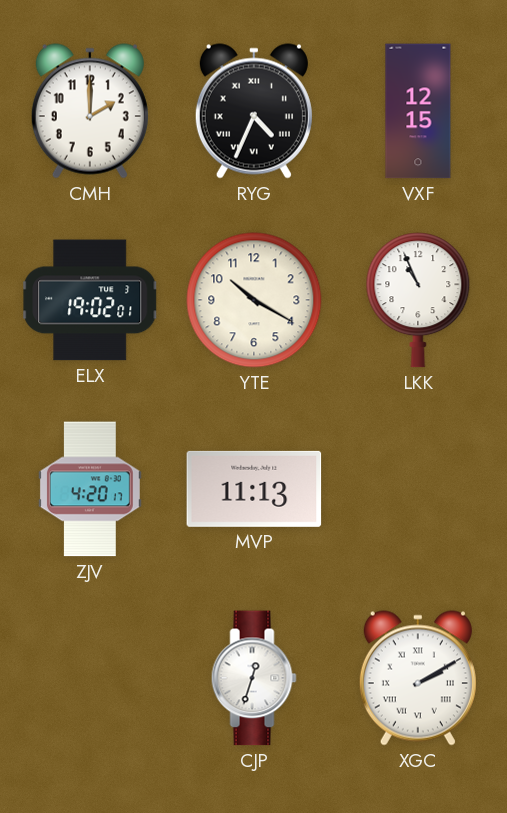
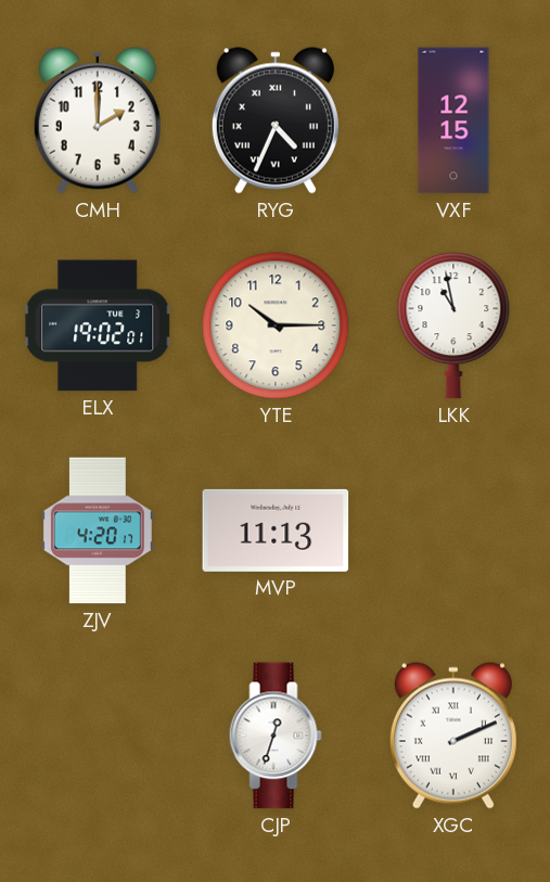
YTE: 10:20 -> 10:15
LKK: 10:56 -> 10:58
XGC: 2:10 -> 2:11
